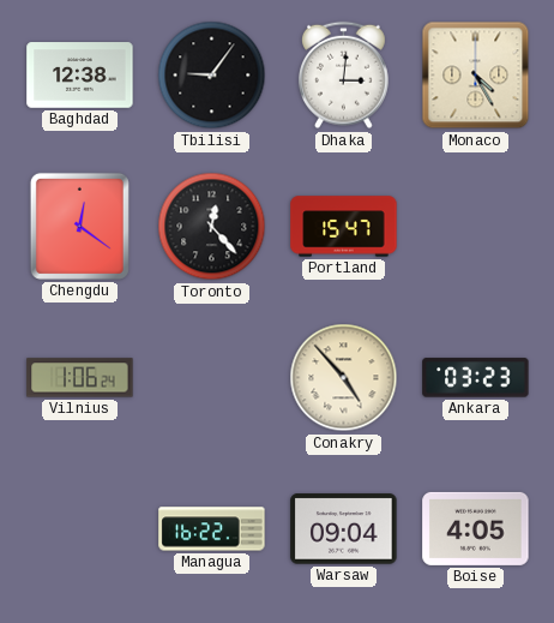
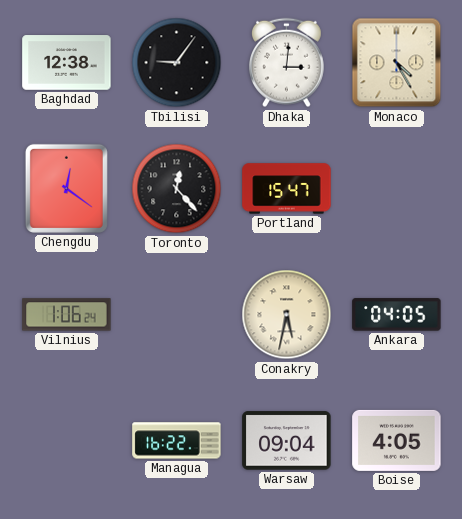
Conakry: 4:53 -> 5:32
Ankara: 03:23 -> 04:05
